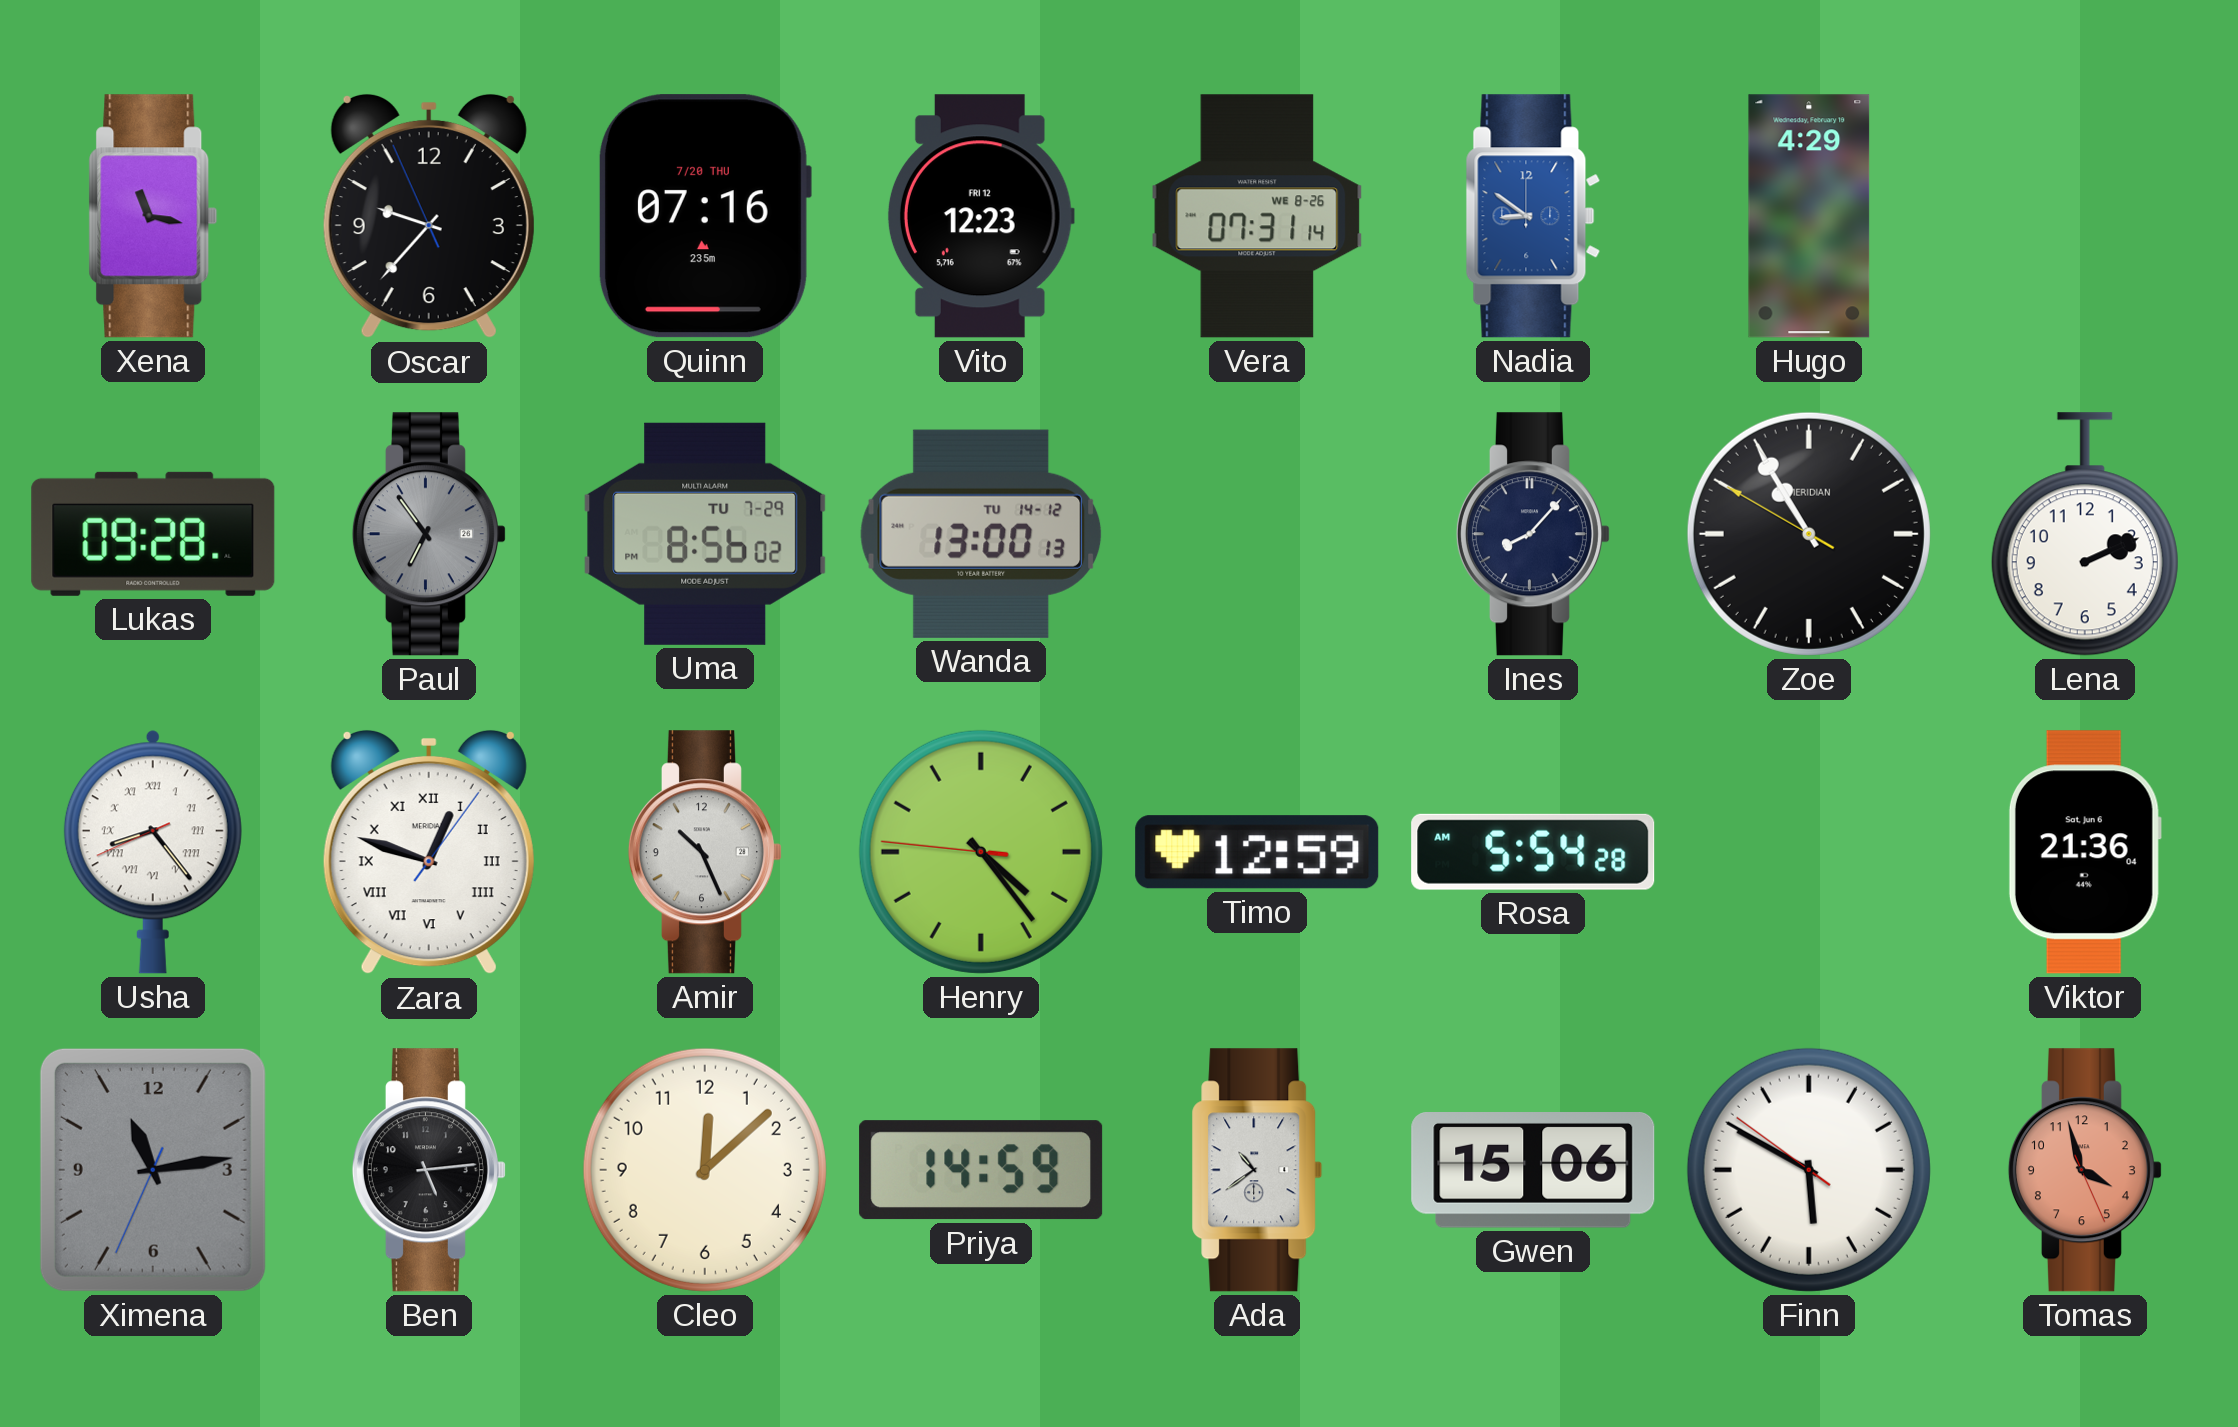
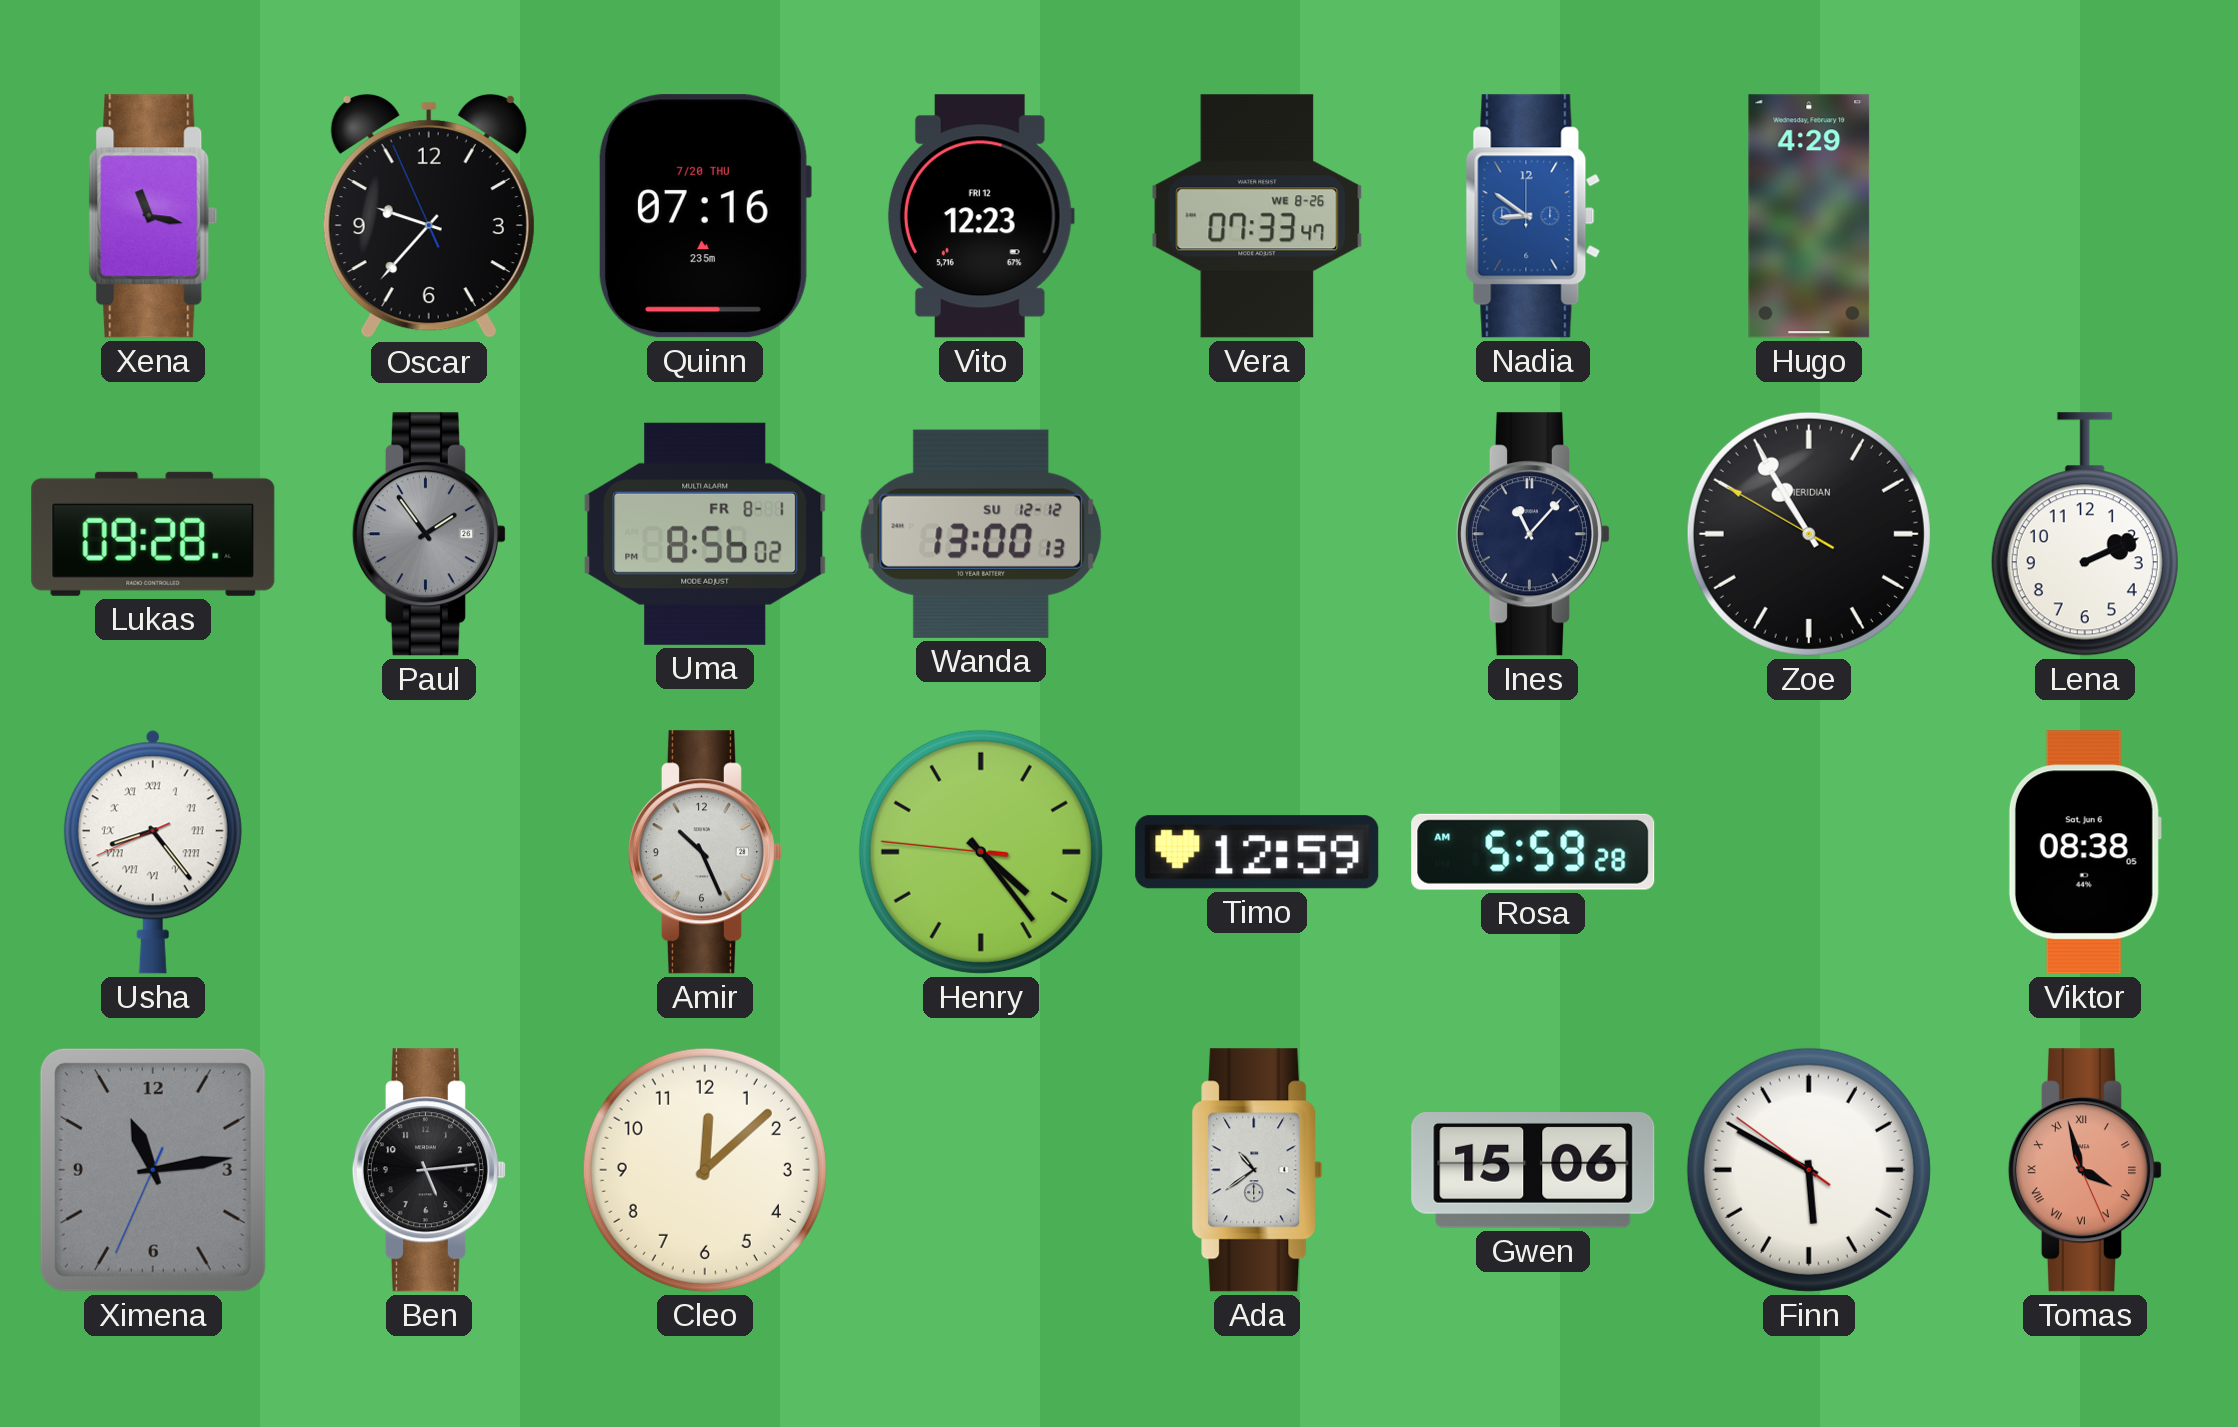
Vera: 07:31 -> 07:33
Paul: 6:54 -> 1:54
Uma date: TU 7-29 -> FR 8-1
Wanda date: TU 14-12 -> SU 12-12
Ines: 8:07 -> 11:07
Zara: 12:48 -> none
Rosa: 5:54 -> 5:59
Viktor: 21:36 -> 08:38
Priya: 14:59 -> none
Tomas numerals: Arabic -> Roman
